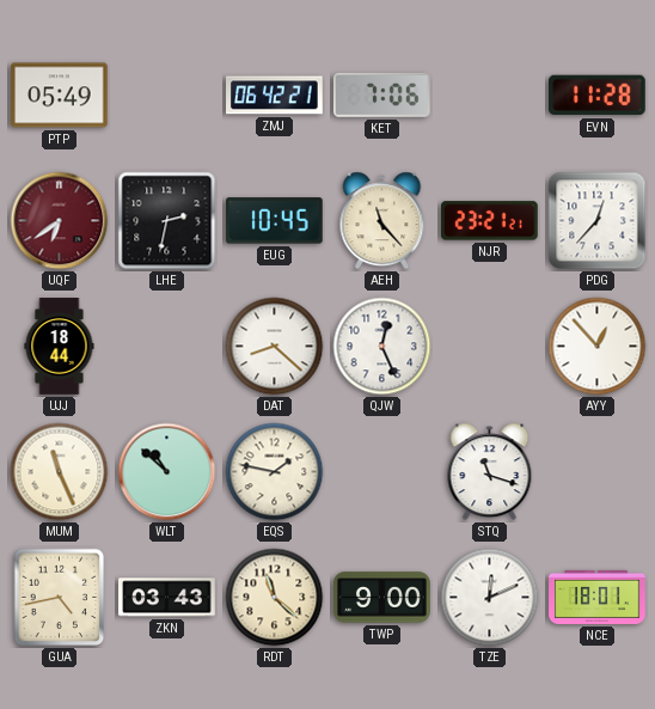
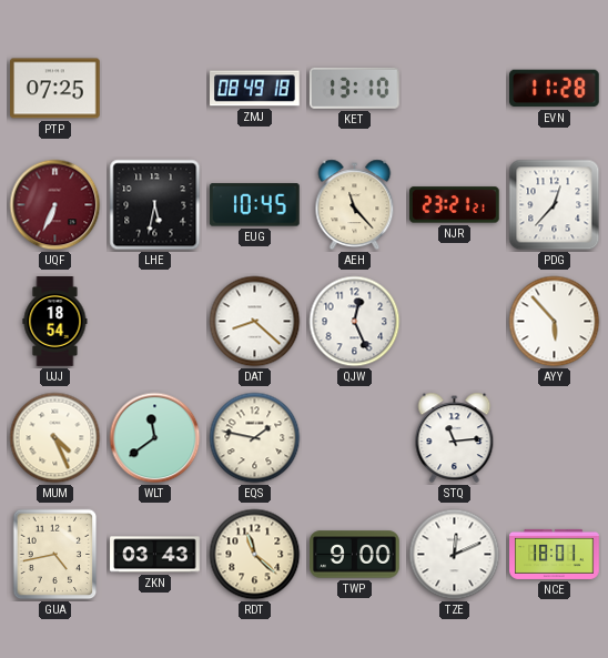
PTP: 05:49 -> 07:25
ZMJ: 06:42 -> 08:49
KET: 7:06 -> 13:10
UQF: 6:39 -> 6:34
LHE: 2:32 -> 5:32
UJJ: 18:44 -> 18:54
AYY: 12:53 -> 5:53
MUM: 11:26 -> 4:26
WLT: 10:52 -> 11:39
STQ: 11:18 -> 11:14
